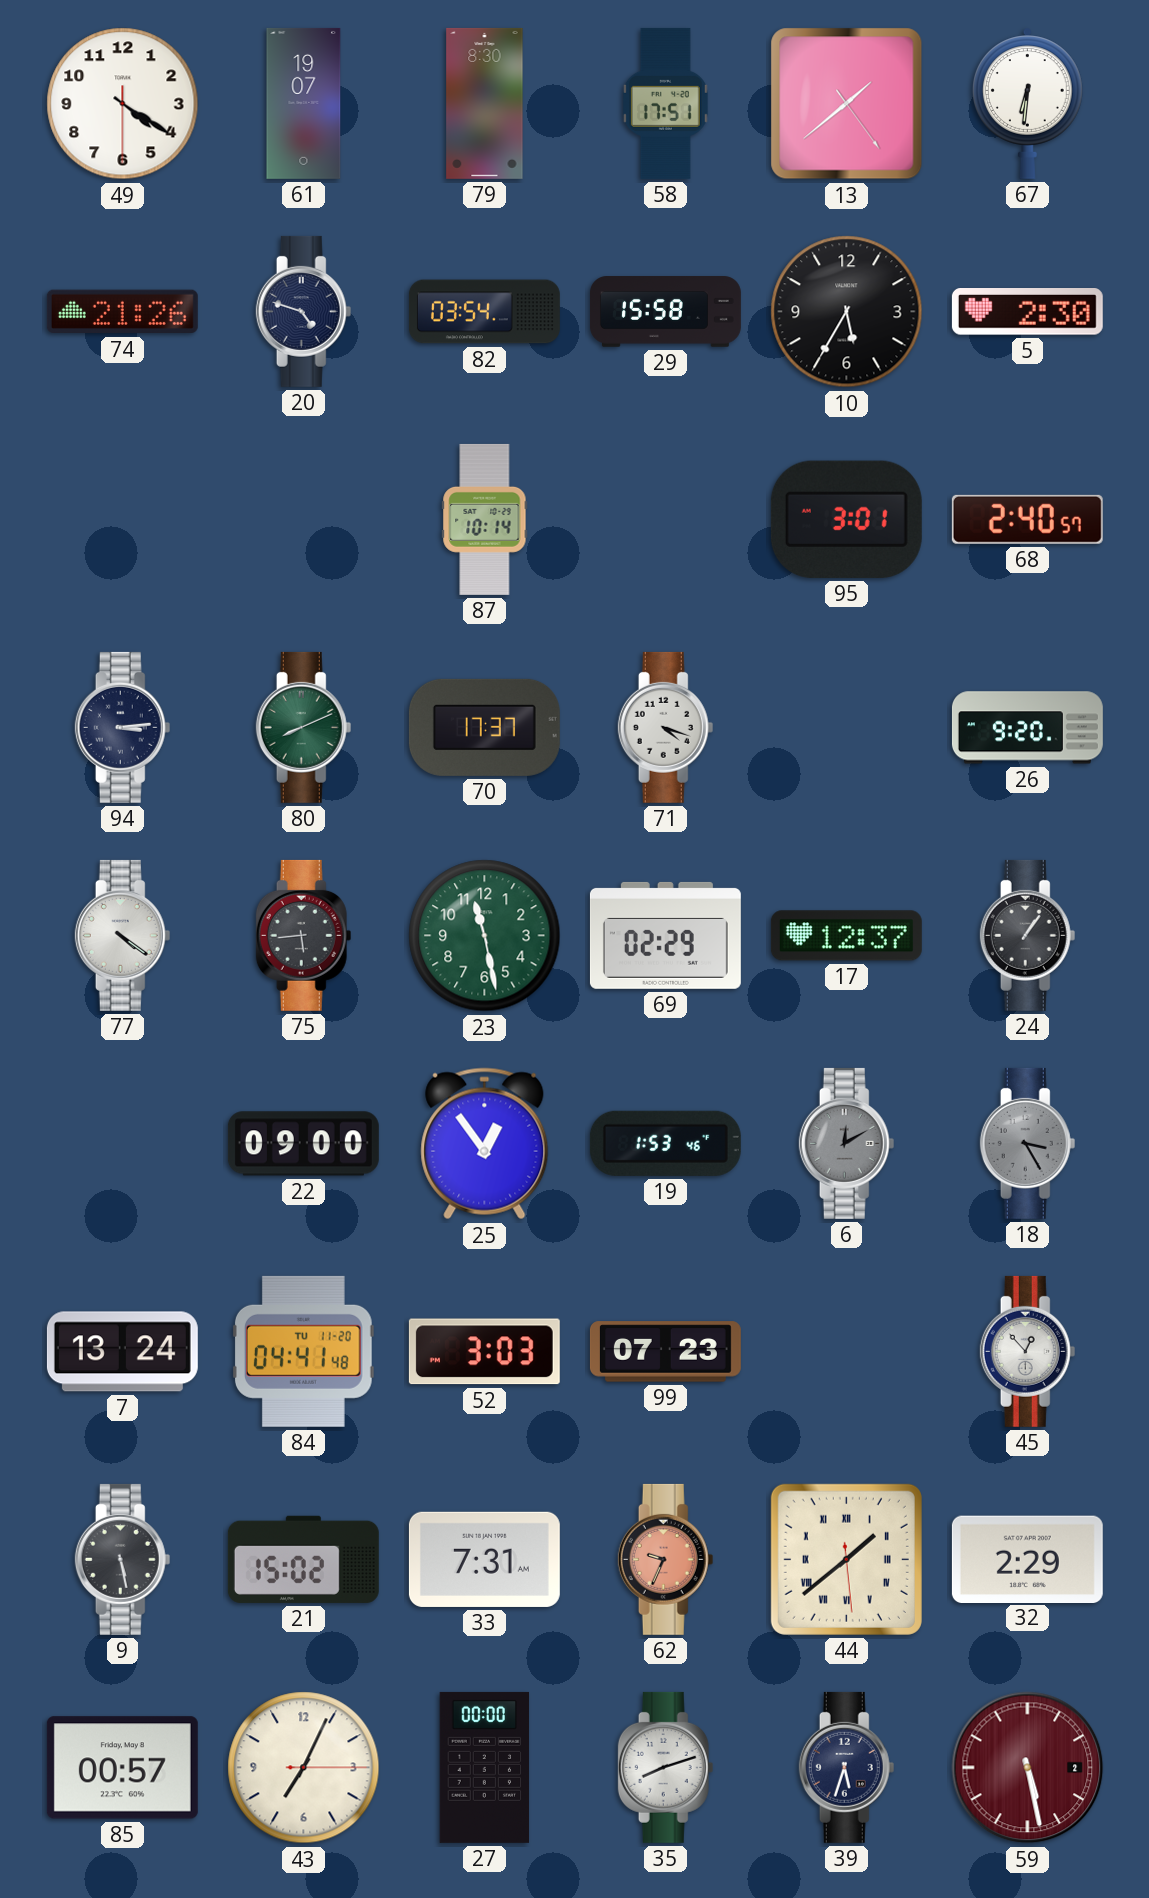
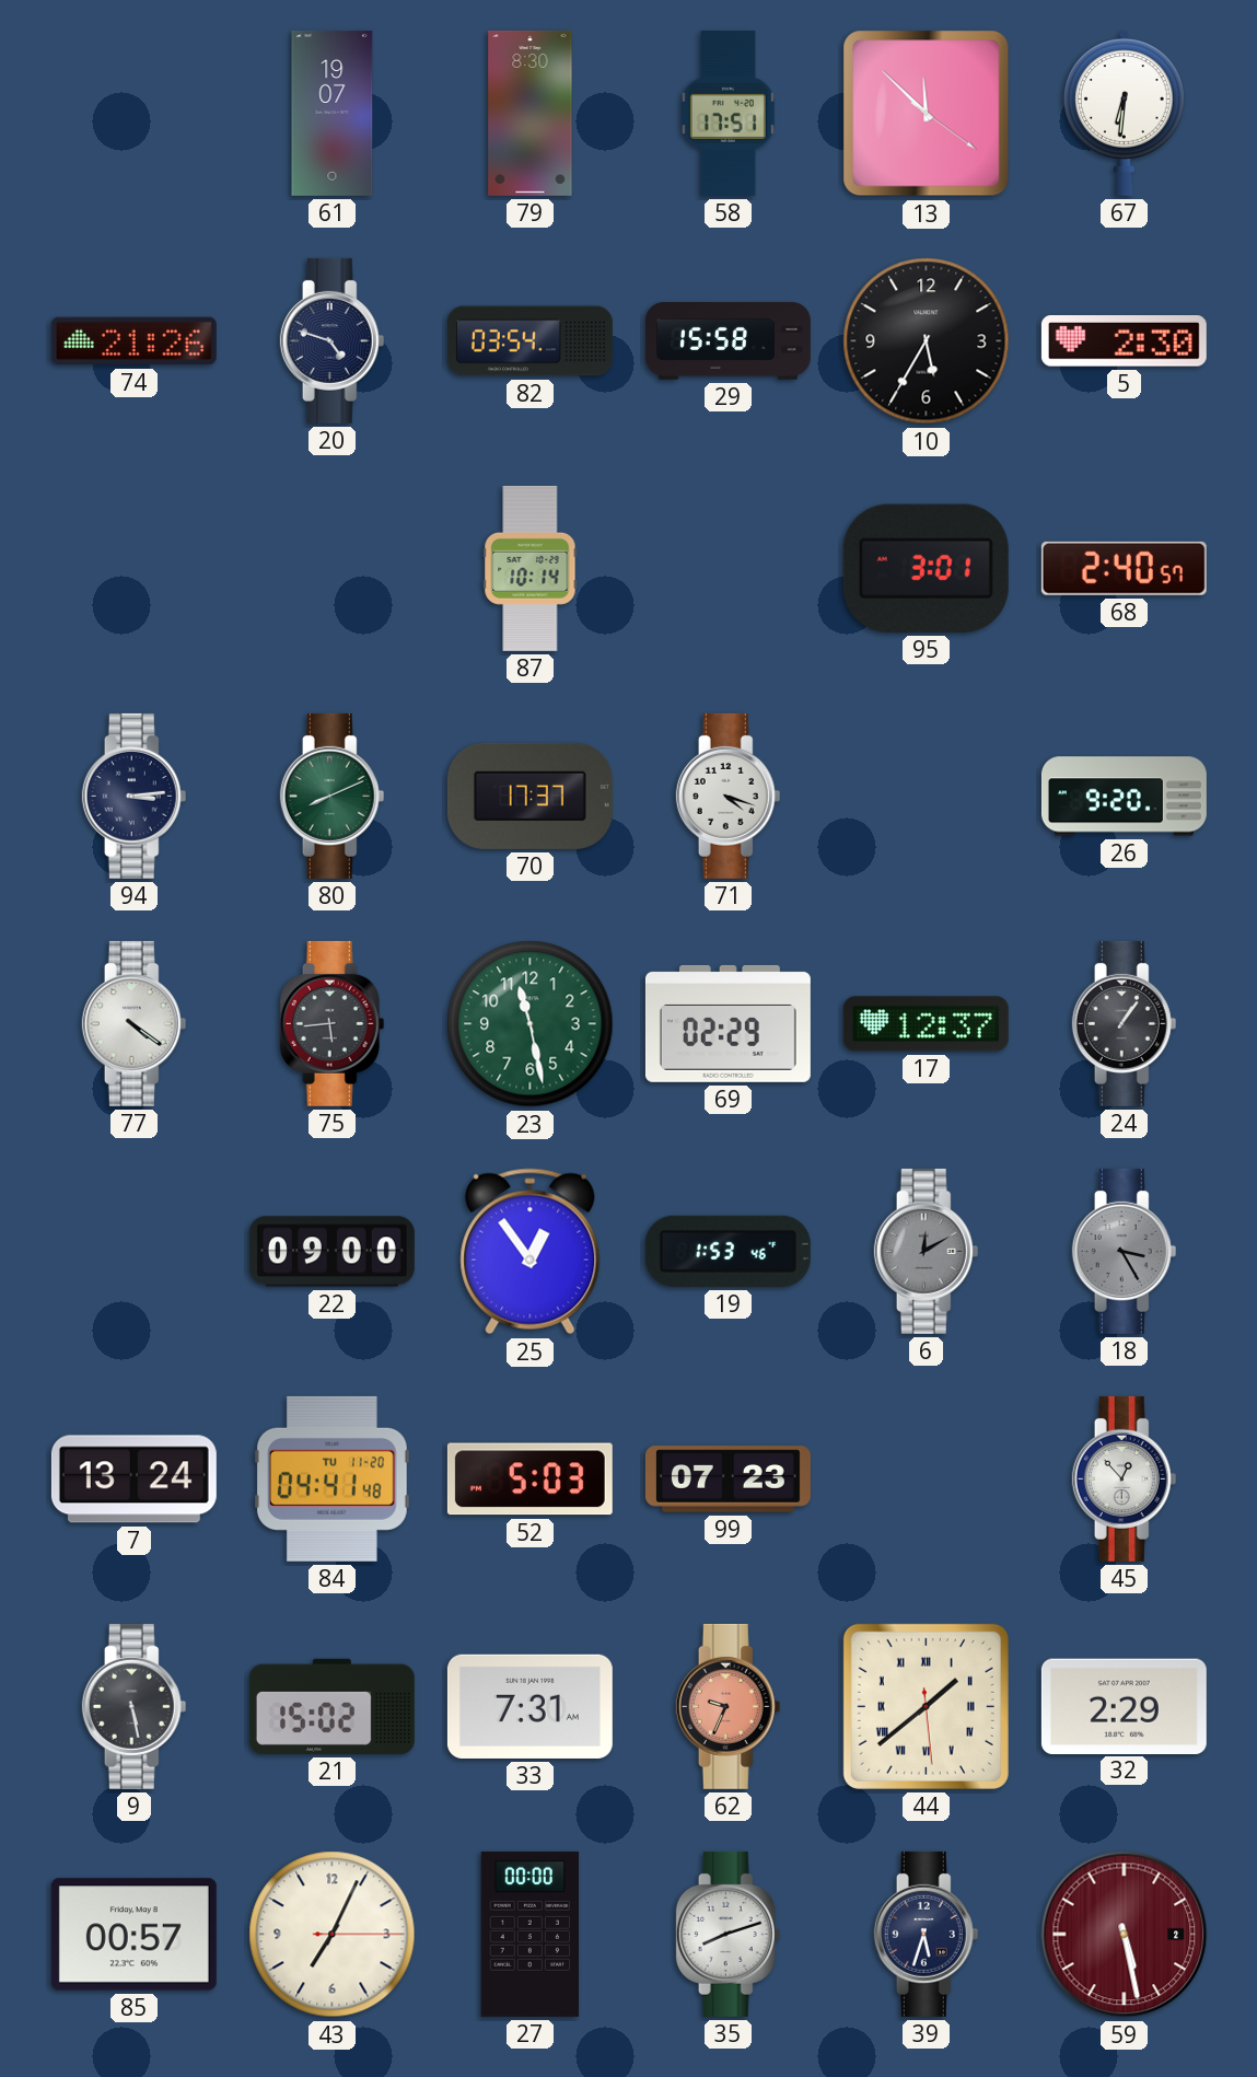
49: 4:20 -> none
13: 1:38 -> 11:52
52: 3:03 -> 5:03
